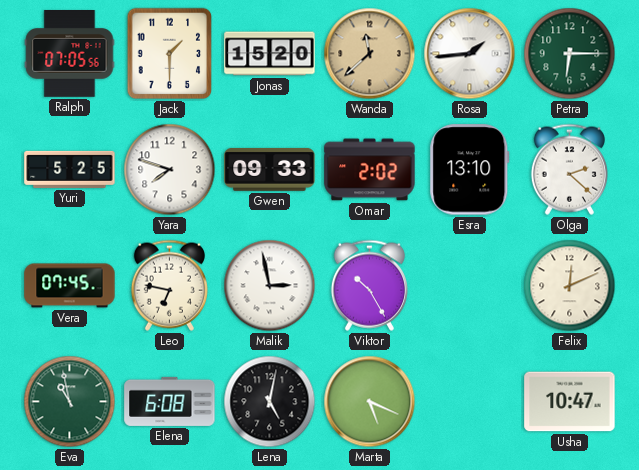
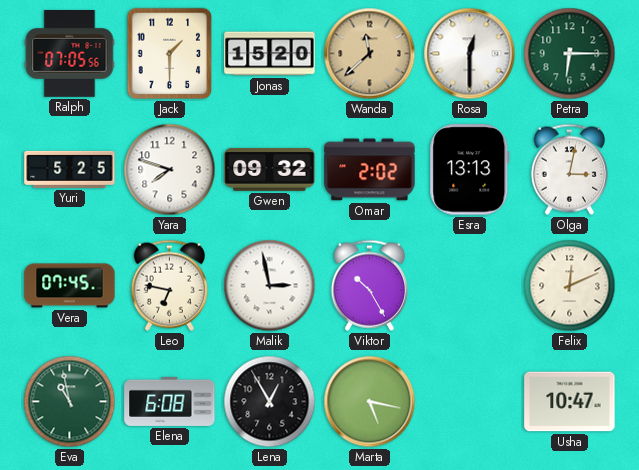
Rosa: 1:44 -> 12:30
Gwen: 09:33 -> 09:32
Esra: 13:10 -> 13:13
Olga: 2:22 -> 3:02
Lena: 5:02 -> 12:55
Marta: 5:19 -> 5:17
